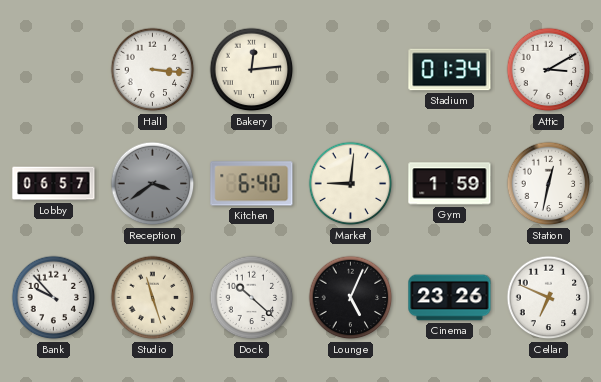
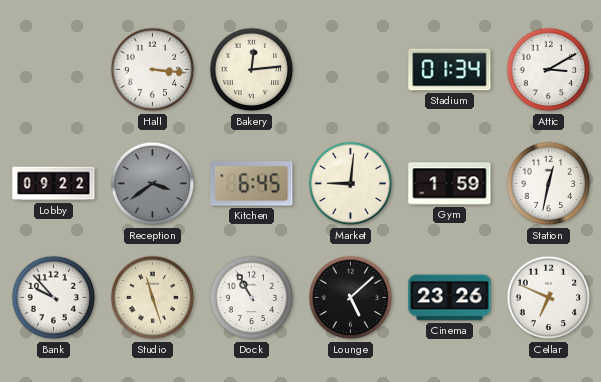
Lobby: 06:57 -> 09:22
Kitchen: 6:40 -> 6:45
Dock: 10:22 -> 10:55
Lounge: 5:04 -> 5:08
